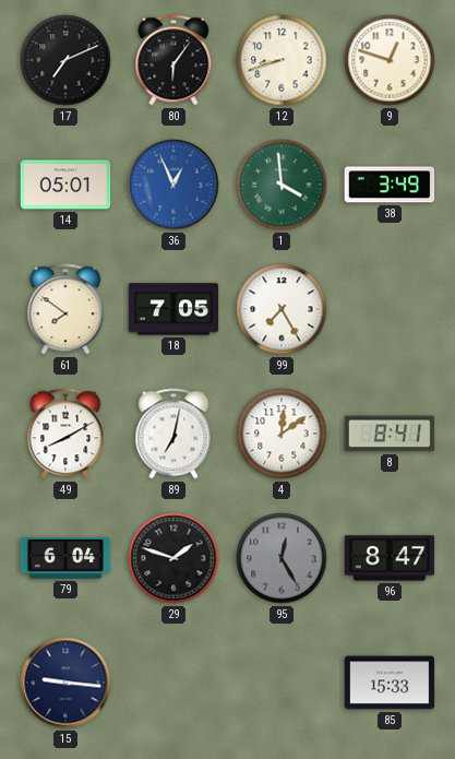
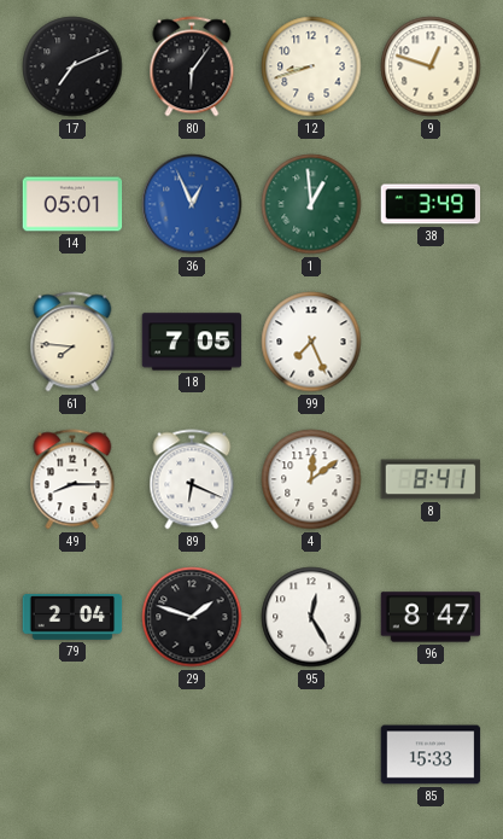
1: 3:59 -> 12:59
61: 7:51 -> 7:46
99: 7:25 -> 7:26
49: 8:10 -> 8:15
89: 7:02 -> 6:19
79: 6:04 -> 2:04
95 dial: grey -> white
15: 9:16 -> none
